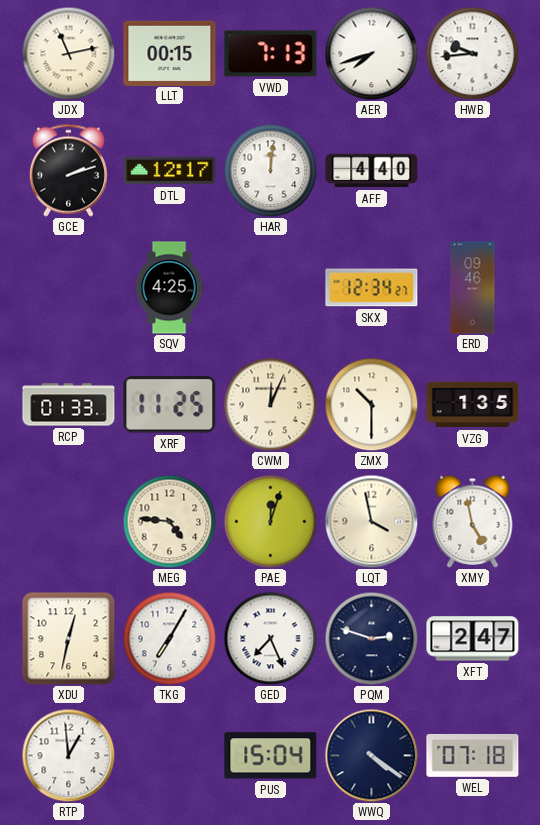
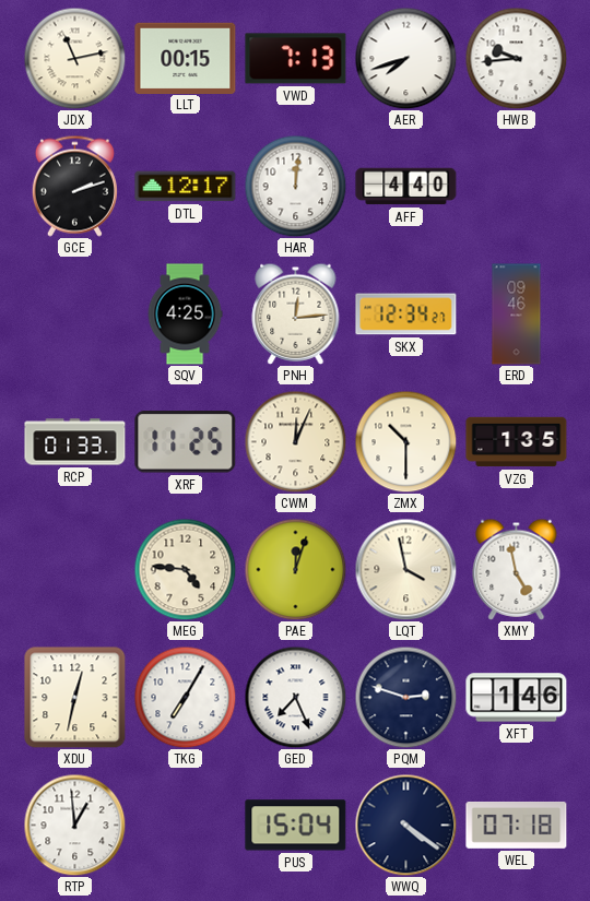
PNH: none -> 12:14
XFT: 2:47 -> 1:46
